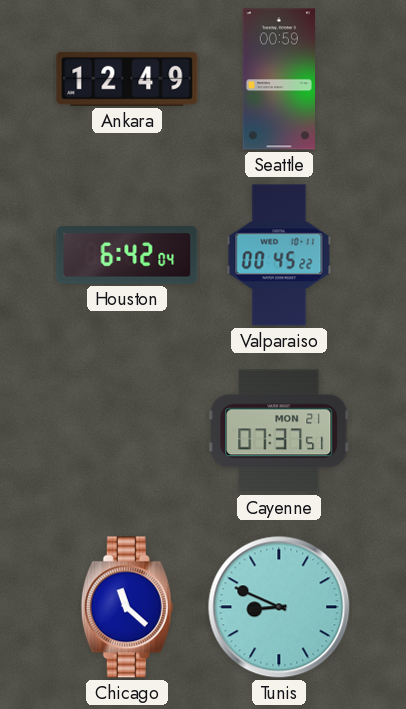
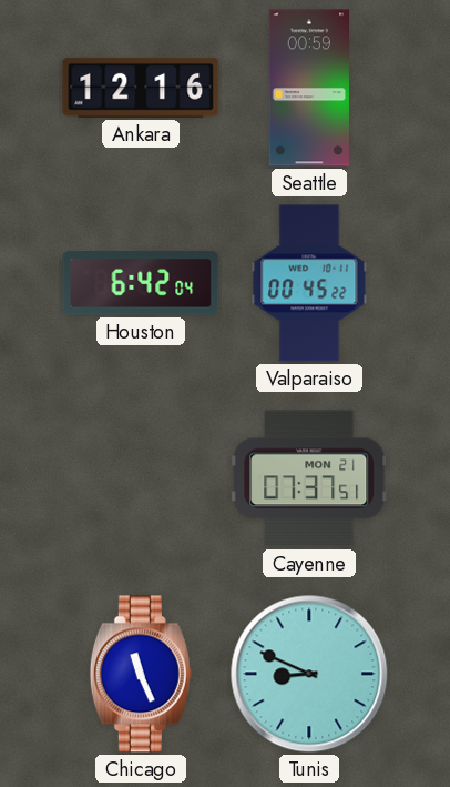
Ankara: 12:49 -> 12:16
Chicago: 11:22 -> 11:26
